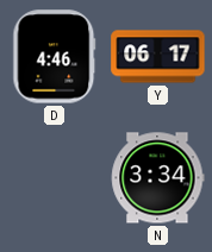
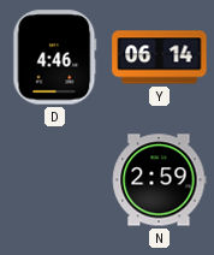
Y: 06:17 -> 06:14
N: 3:34 -> 2:59
